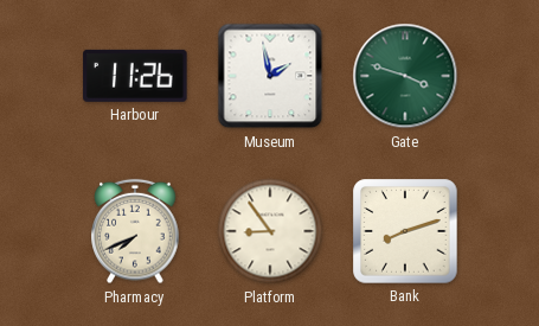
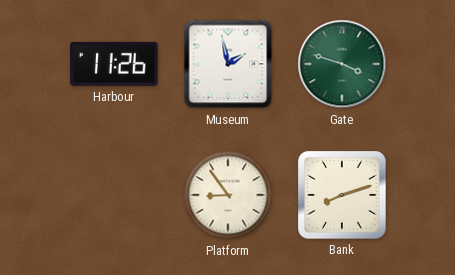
Pharmacy: 7:41 -> none
